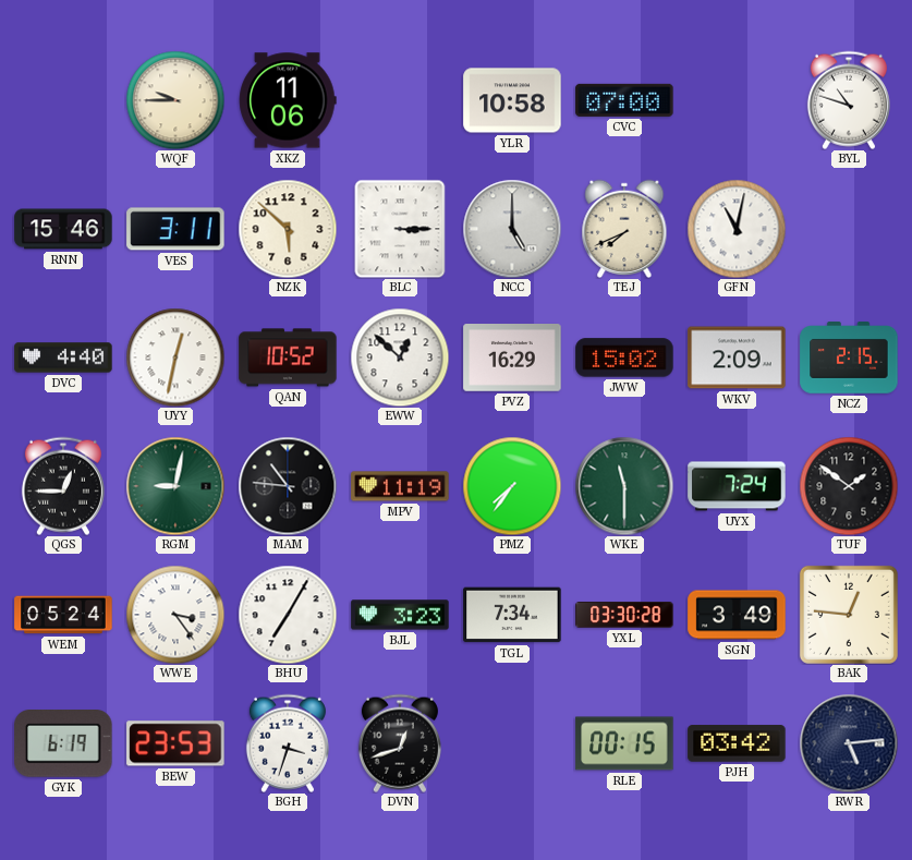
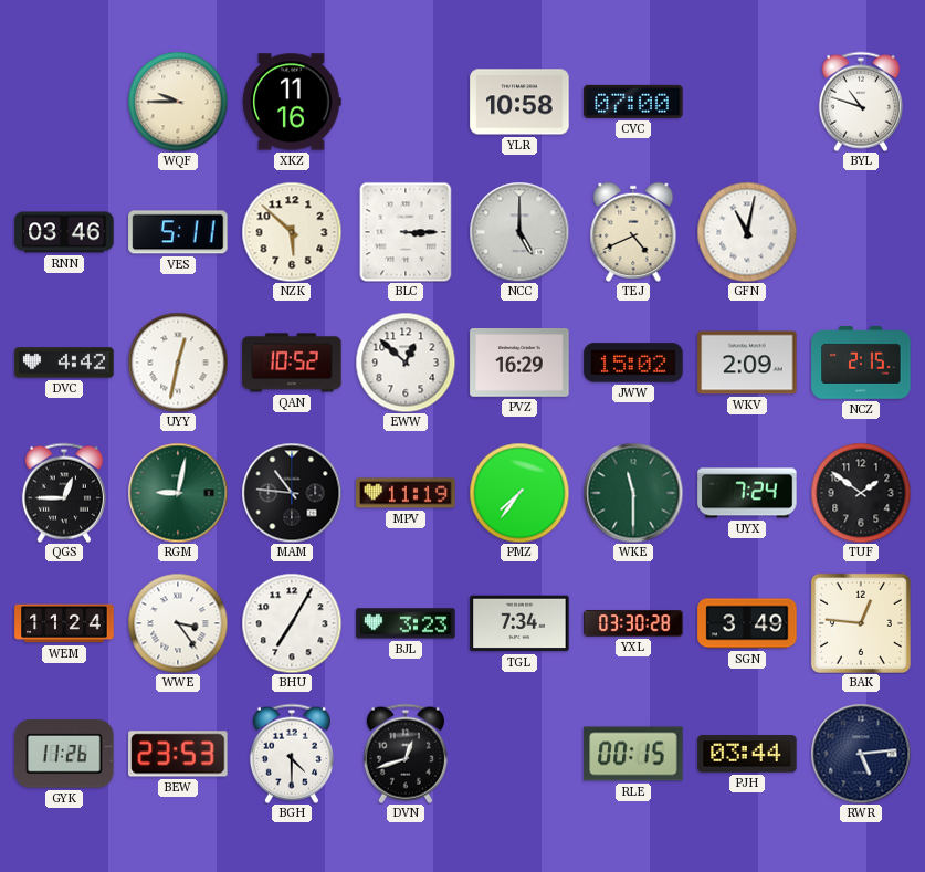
XKZ: 11:06 -> 11:16
RNN: 15:46 -> 03:46
VES: 3:11 -> 5:11
TEJ: 7:41 -> 4:41
DVC: 4:40 -> 4:42
WEM: 05:24 -> 11:24
GYK: 6:19 -> 11:26
BGH: 3:33 -> 4:30
PJH: 03:42 -> 03:44
